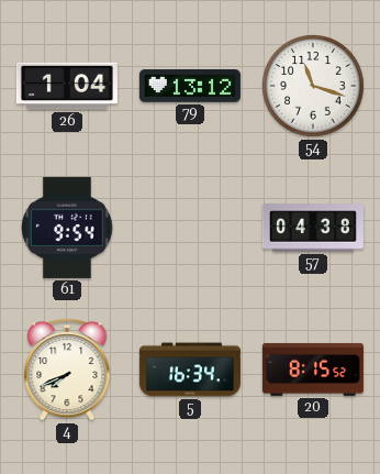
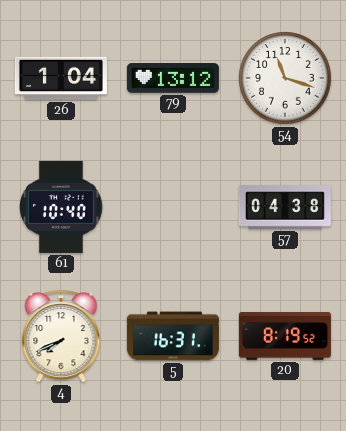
61: 9:54 -> 10:40
5: 16:34 -> 16:31
20: 8:15 -> 8:19
